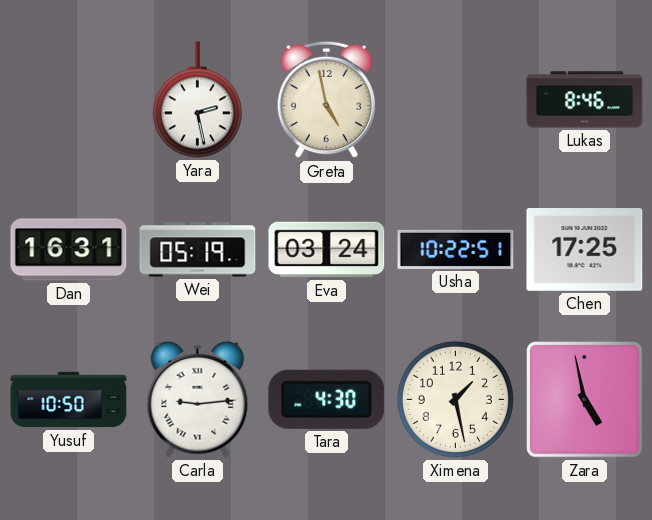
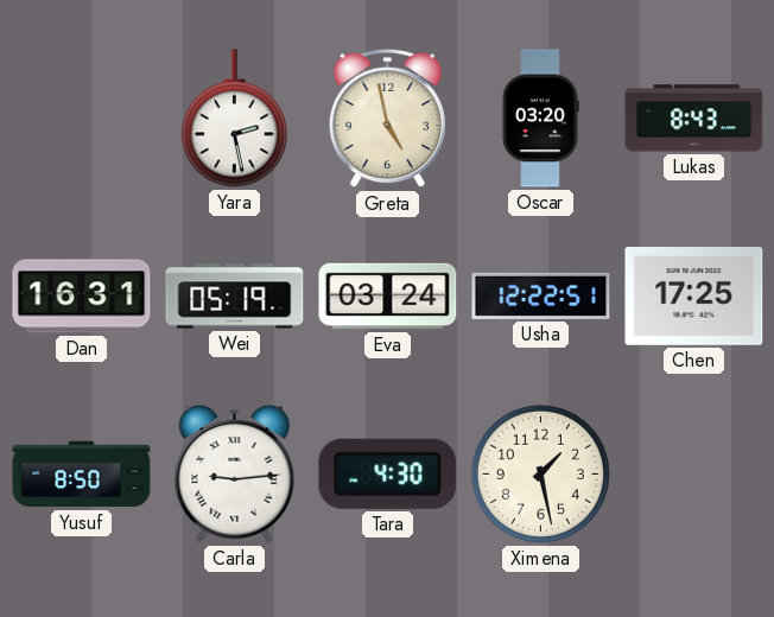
Oscar: none -> 03:20
Lukas: 8:46 -> 8:43
Usha: 10:22 -> 12:22
Yusuf: 10:50 -> 8:50
Zara: 4:58 -> none
